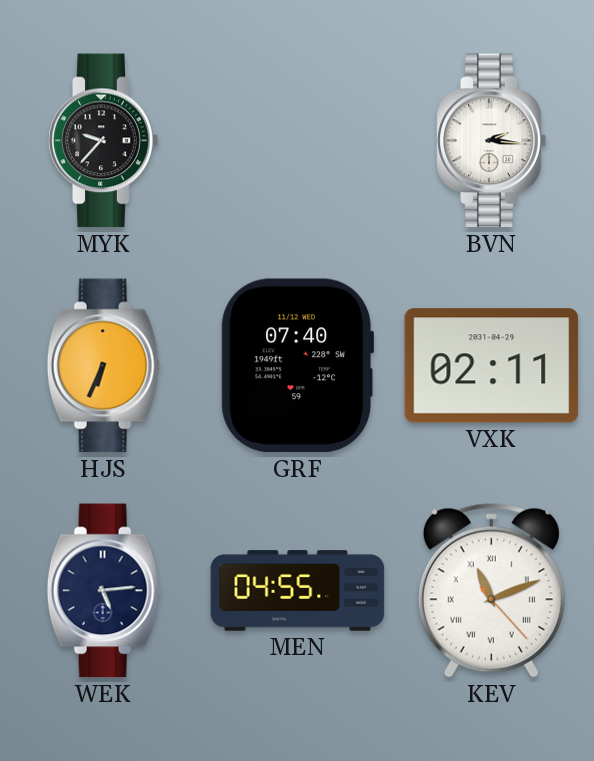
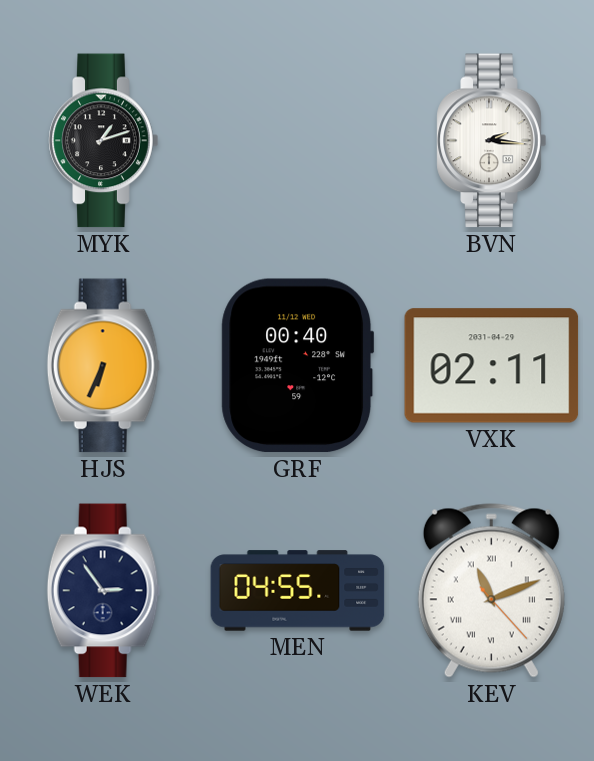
MYK: 9:37 -> 1:12
GRF: 07:40 -> 00:40
WEK: 5:14 -> 2:54
